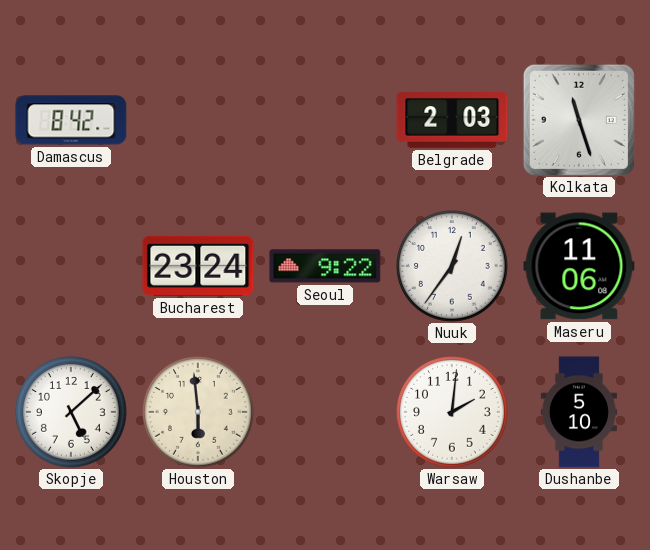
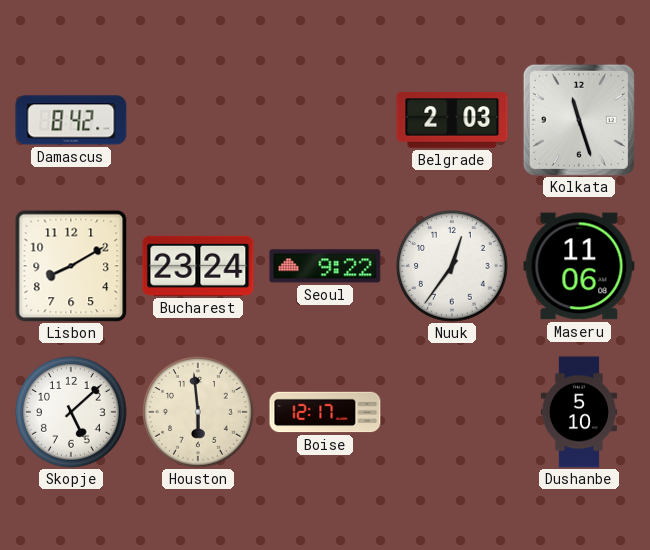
Lisbon: none -> 8:10
Boise: none -> 12:17
Warsaw: 2:01 -> none
